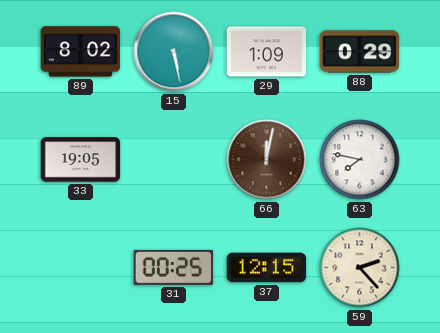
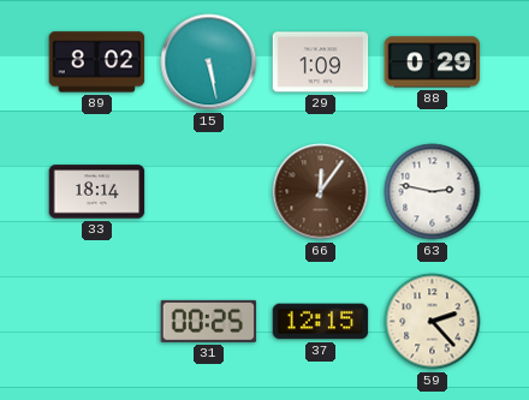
33: 19:05 -> 18:14
66: 12:02 -> 12:06
63: 7:47 -> 2:47
